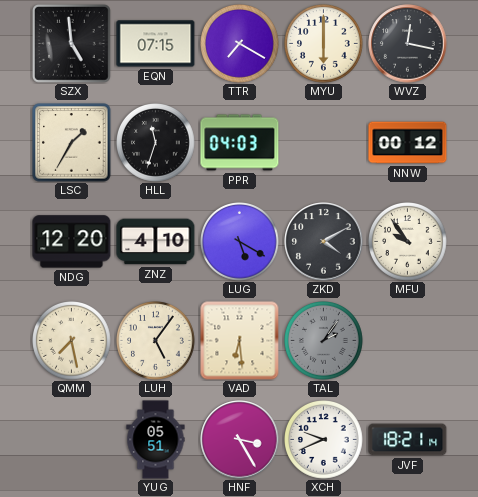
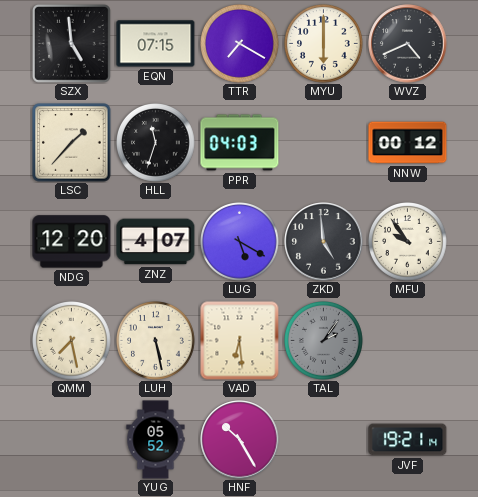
WVZ: 12:17 -> 4:41
LSC: 1:35 -> 1:37
ZNZ: 4:10 -> 4:07
ZKD: 4:10 -> 4:59
LUH: 5:06 -> 5:28
YUG: 05:51 -> 05:52
HNF: 3:25 -> 10:25
XCH: 9:41 -> none
JVF: 18:21 -> 19:21
